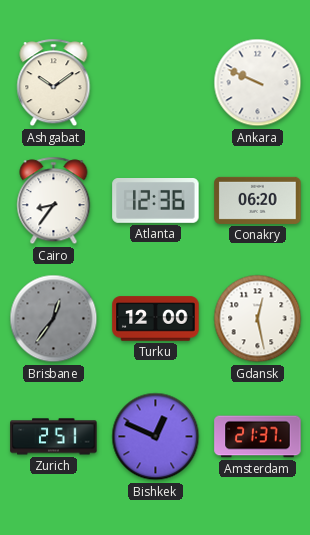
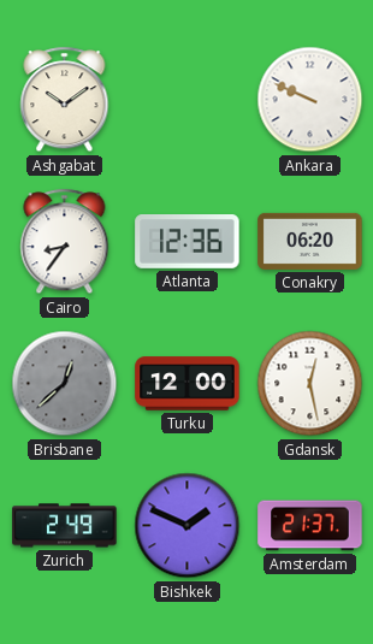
Brisbane: 12:36 -> 12:38
Zurich: 2:51 -> 2:49
Bishkek: 12:49 -> 1:49
